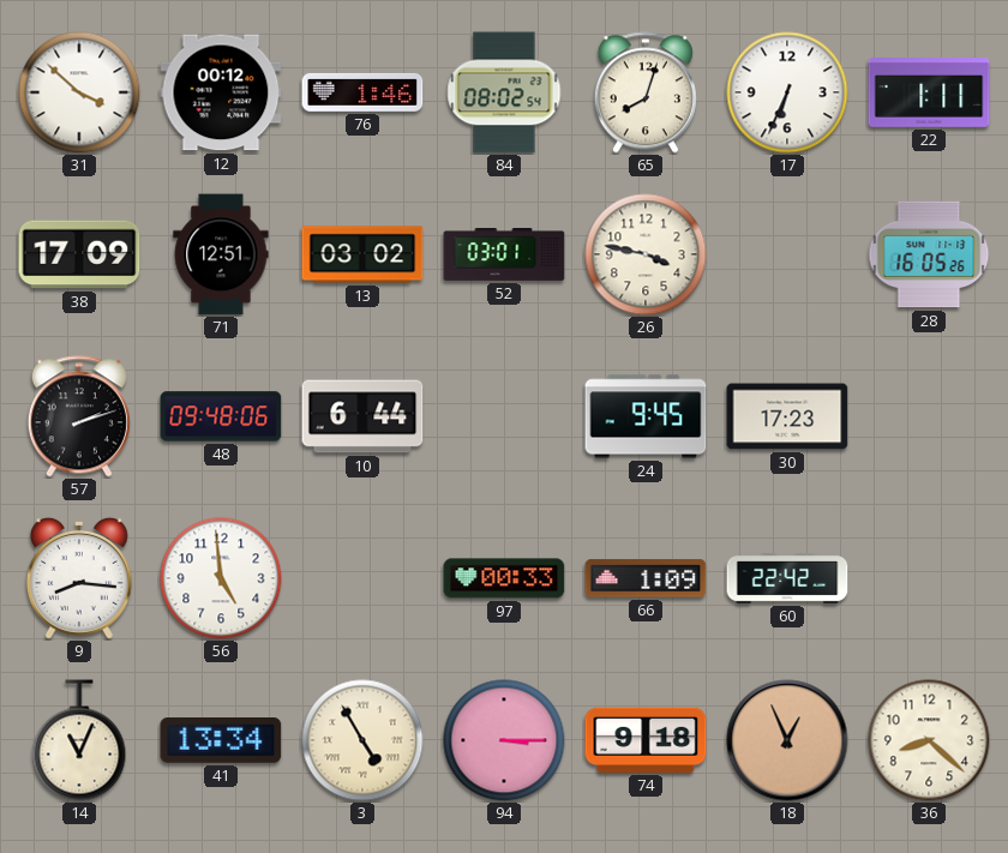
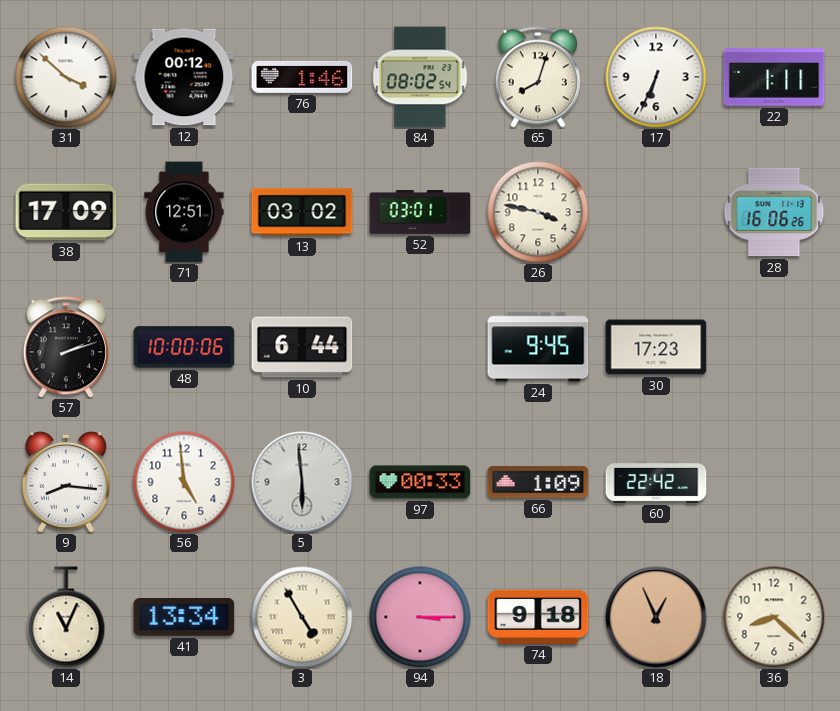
28: 16:05 -> 16:06
48: 09:48 -> 10:00
5: none -> 5:59
